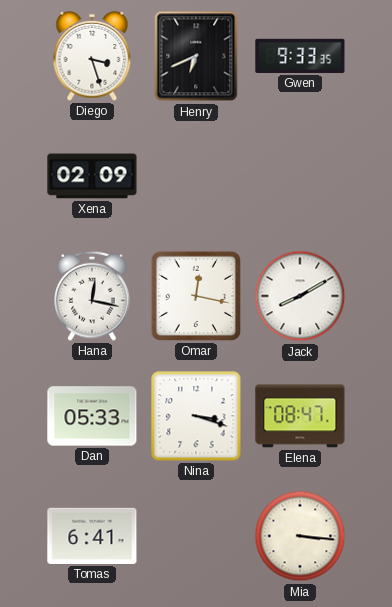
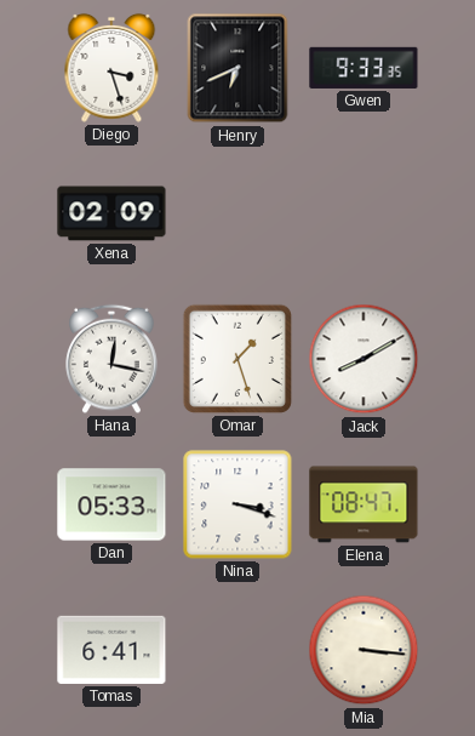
Omar: 12:17 -> 1:27
